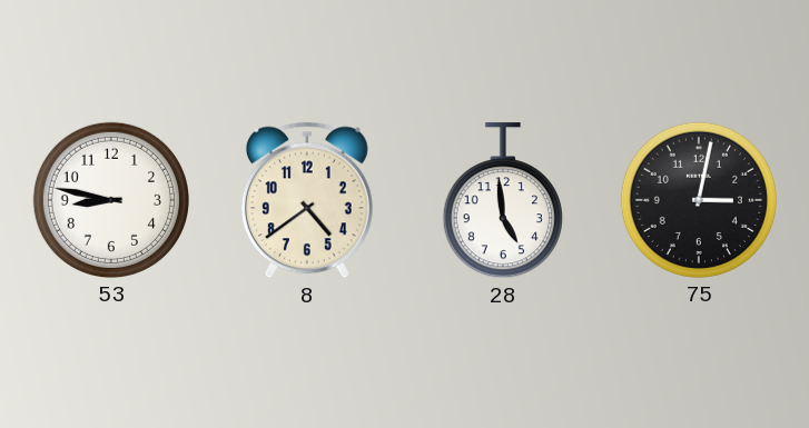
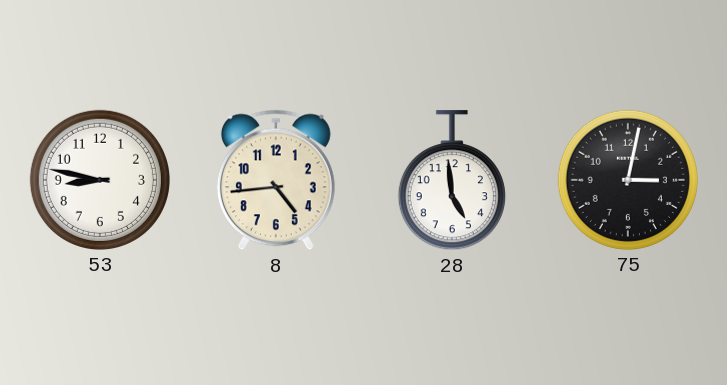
8: 4:39 -> 4:44
